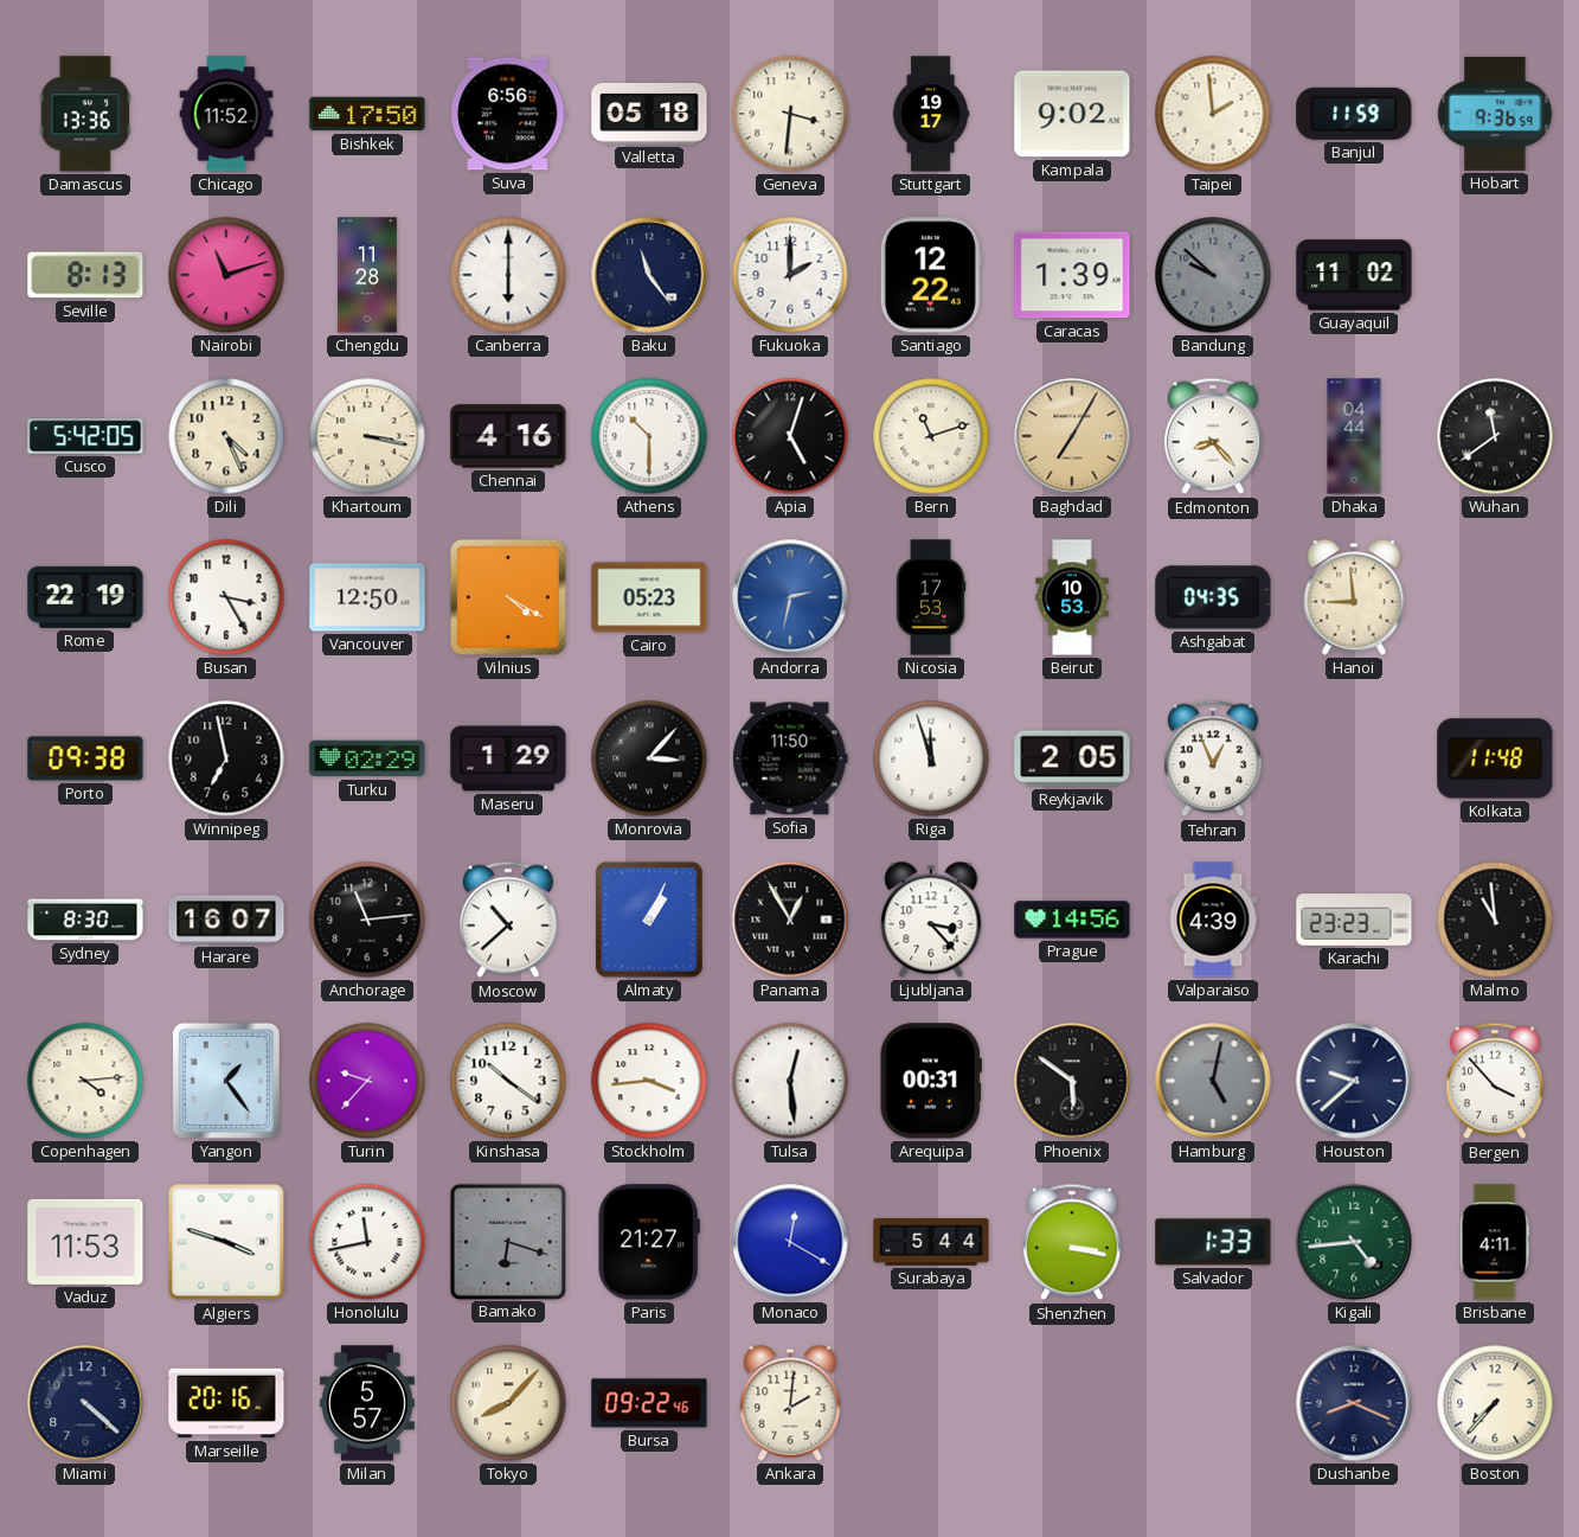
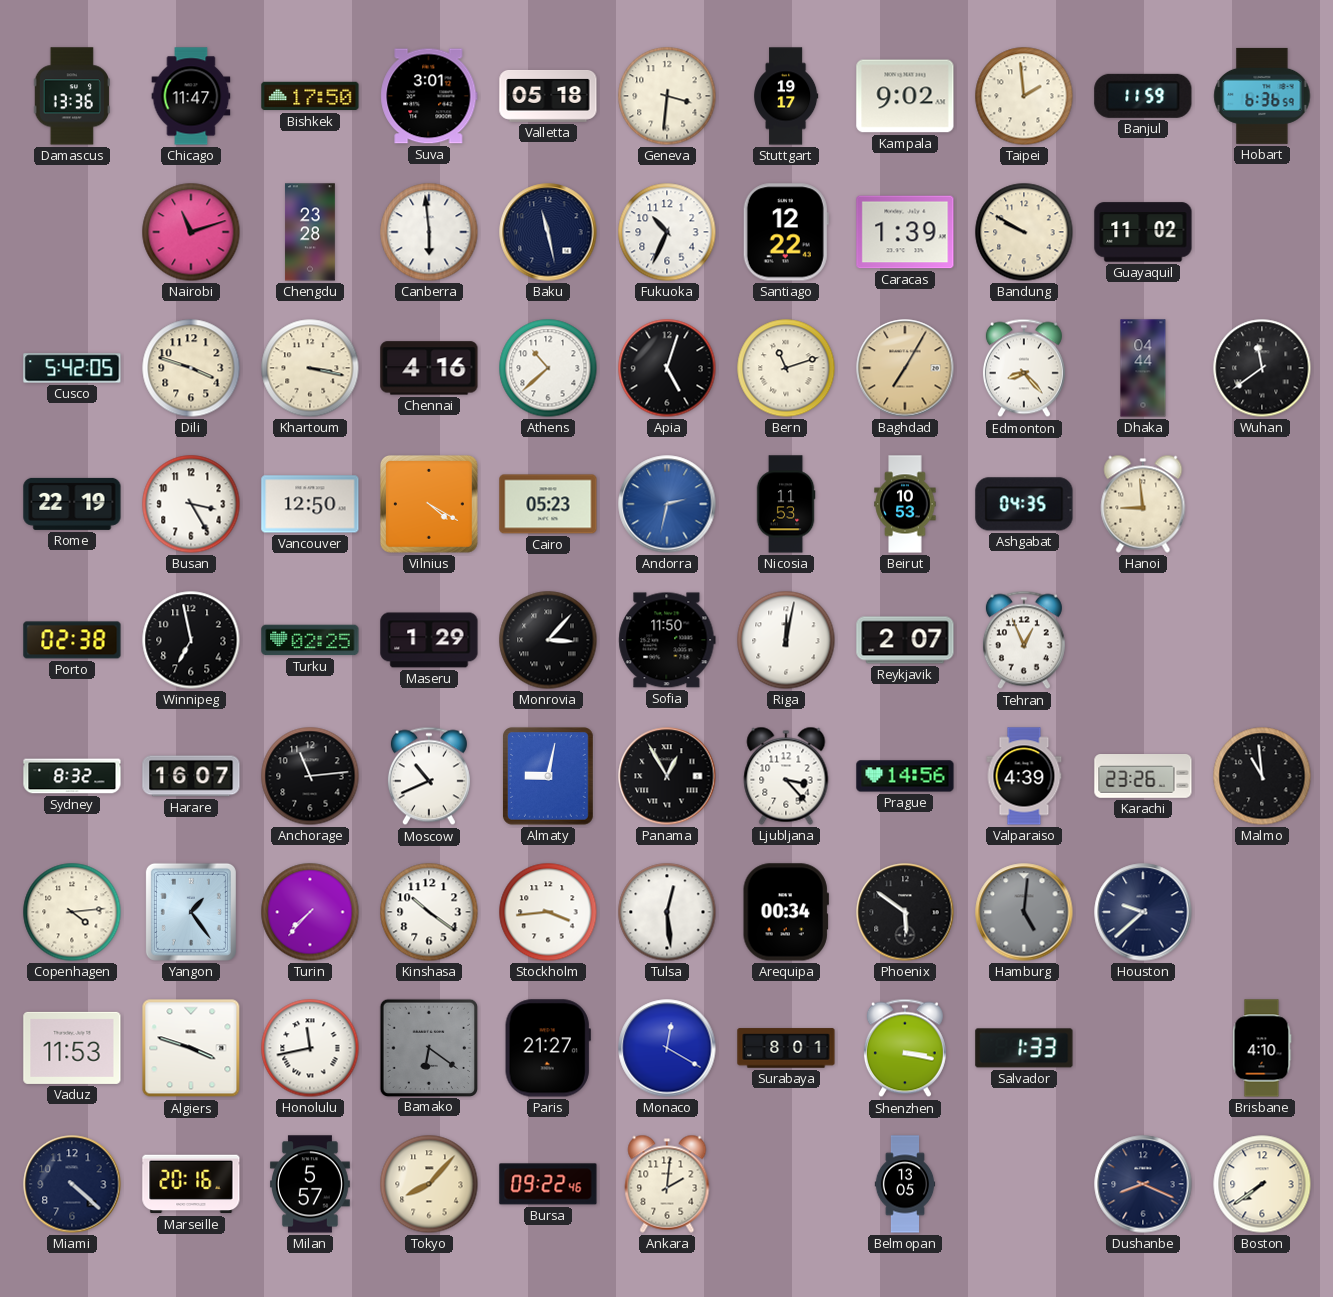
Chicago: 11:52 -> 11:47
Suva: 6:56 -> 3:01
Hobart: 9:36 -> 6:36
Seville: 8:13 -> none
Chengdu: 11:28 -> 23:28
Canberra: 6:00 -> 5:59
Baku: 11:24 -> 11:28
Fukuoka: 2:00 -> 10:34
Bandung: 9:52 -> 9:50
Bandung dial: grey -> cream
Dili: 4:26 -> 3:48
Athens: 10:30 -> 10:38
Nicosia: 17:53 -> 11:53
Porto: 09:38 -> 02:38
Turku: 02:29 -> 02:25
Riga: 11:57 -> 12:02
Reykjavik: 2:05 -> 2:07
Kolkata: 11:48 -> none
Sydney: 8:30 -> 8:32
Moscow: 10:38 -> 10:41
Almaty: 1:04 -> 9:02
Karachi: 23:23 -> 23:26
Turin: 9:37 -> 7:37
Arequipa: 00:31 -> 00:34
Hamburg: 5:02 -> 5:01
Bergen: 3:53 -> none
Bamako: 6:18 -> 6:21
Surabaya: 5:44 -> 8:01
Kigali: 4:44 -> none
Brisbane: 4:11 -> 4:10
Belmopan: none -> 13:05
Boston: 7:37 -> 7:39
